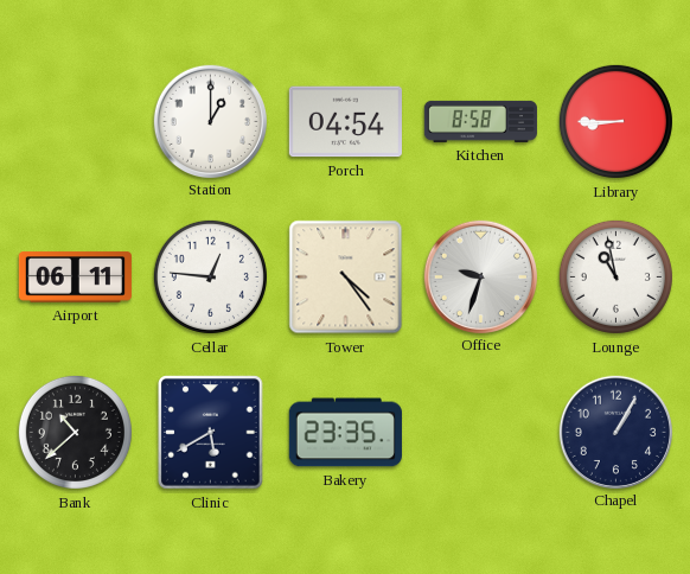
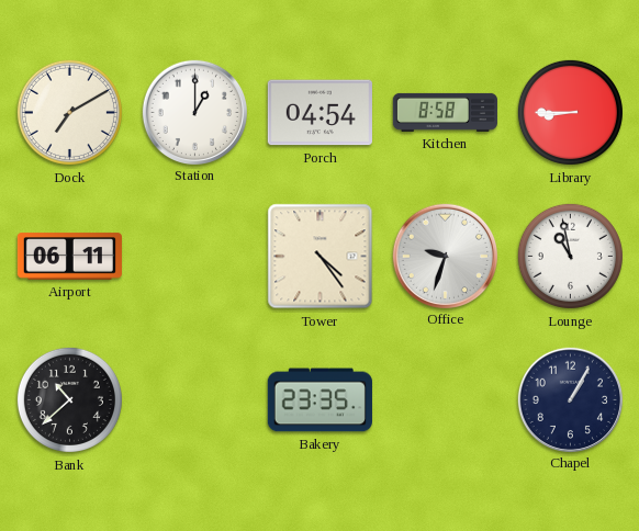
Dock: none -> 7:10
Cellar: 12:46 -> none
Clinic: 5:40 -> none
